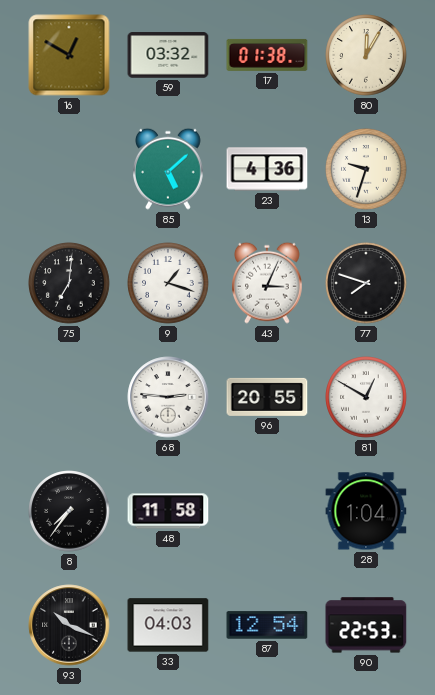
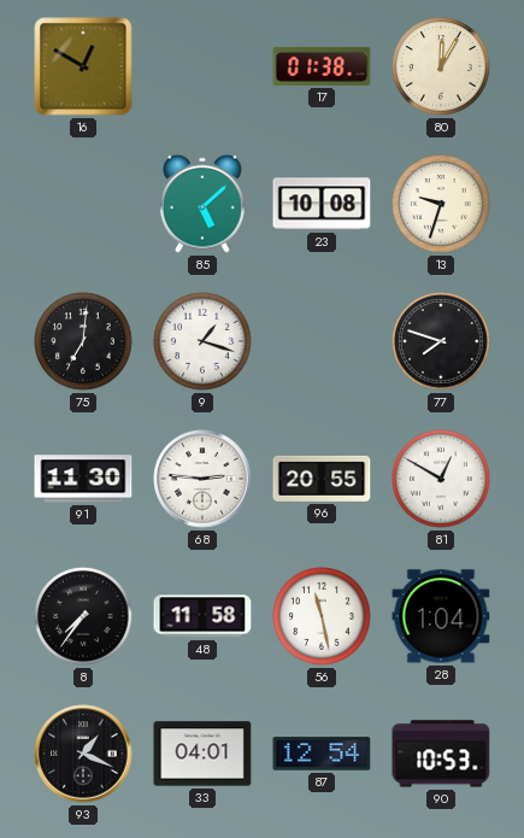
59: 03:32 -> none
23: 4:36 -> 10:08
43: 3:04 -> none
91: none -> 11:30
56: none -> 11:28
93: 10:19 -> 1:19
33: 04:03 -> 04:01
90: 22:53 -> 10:53
